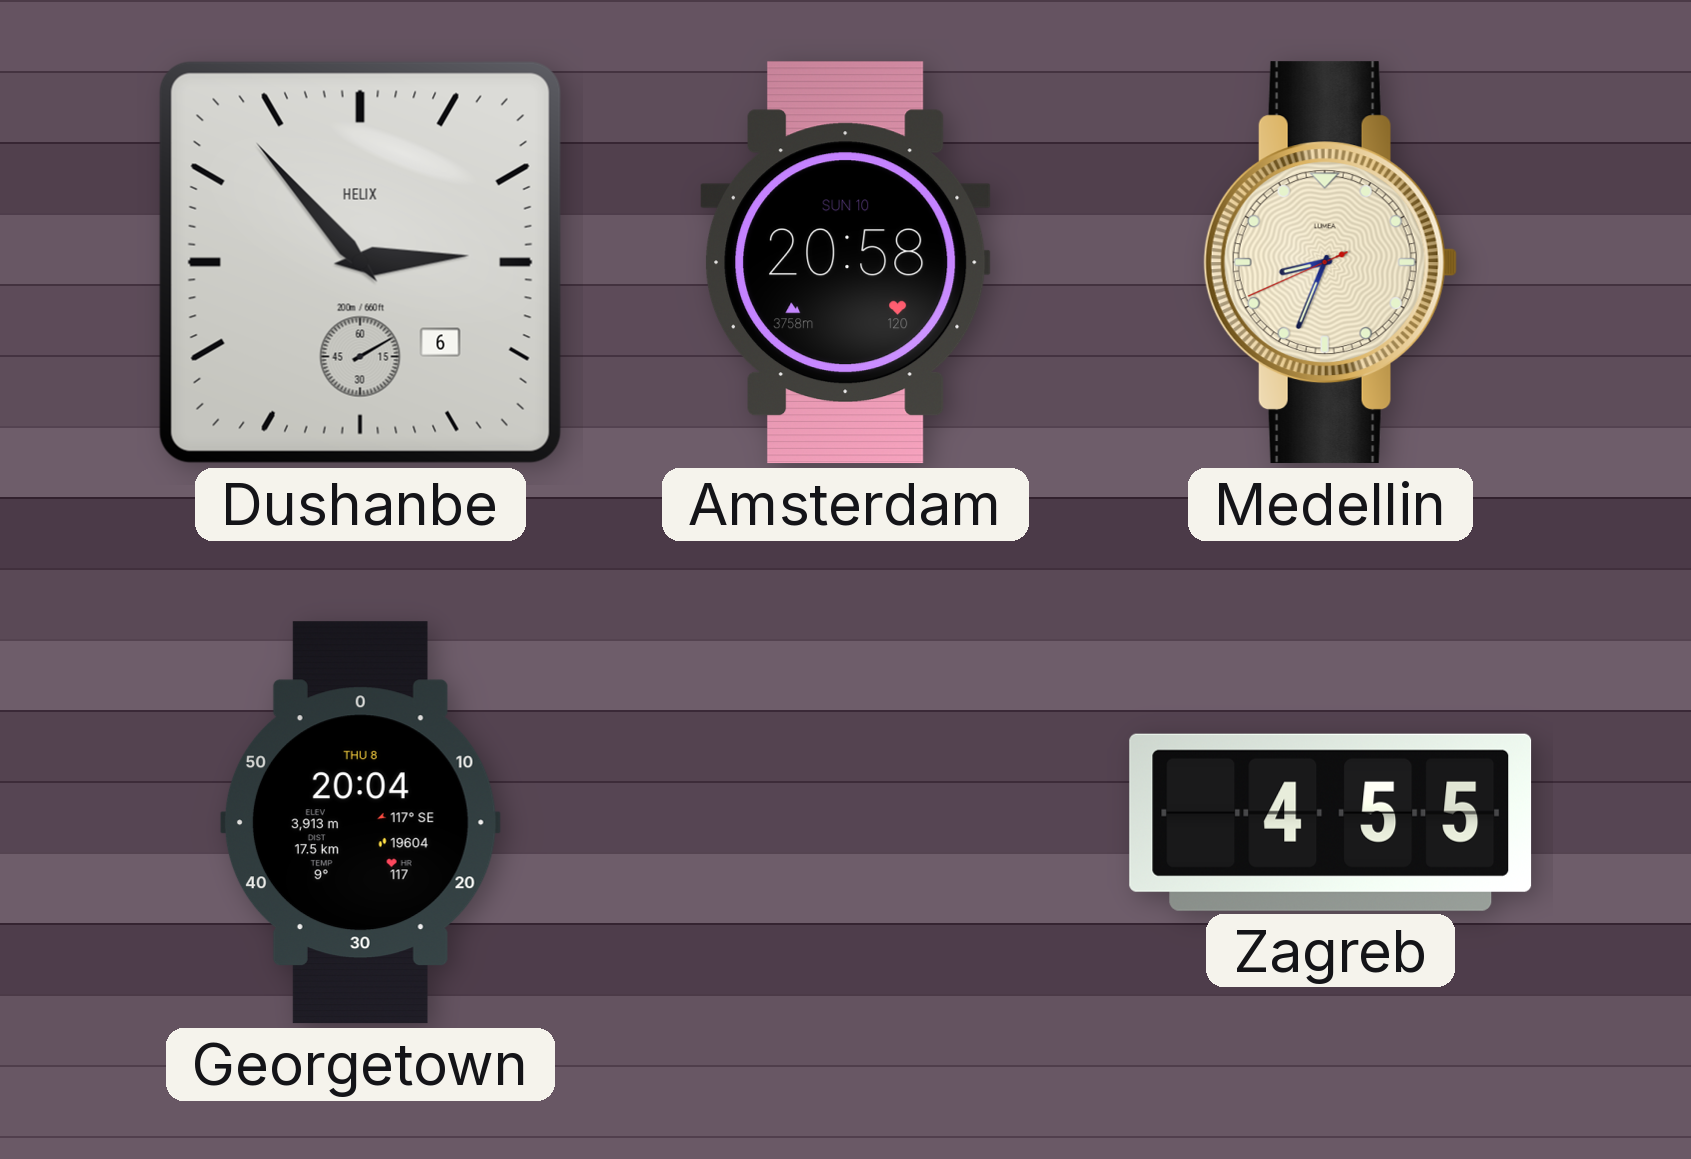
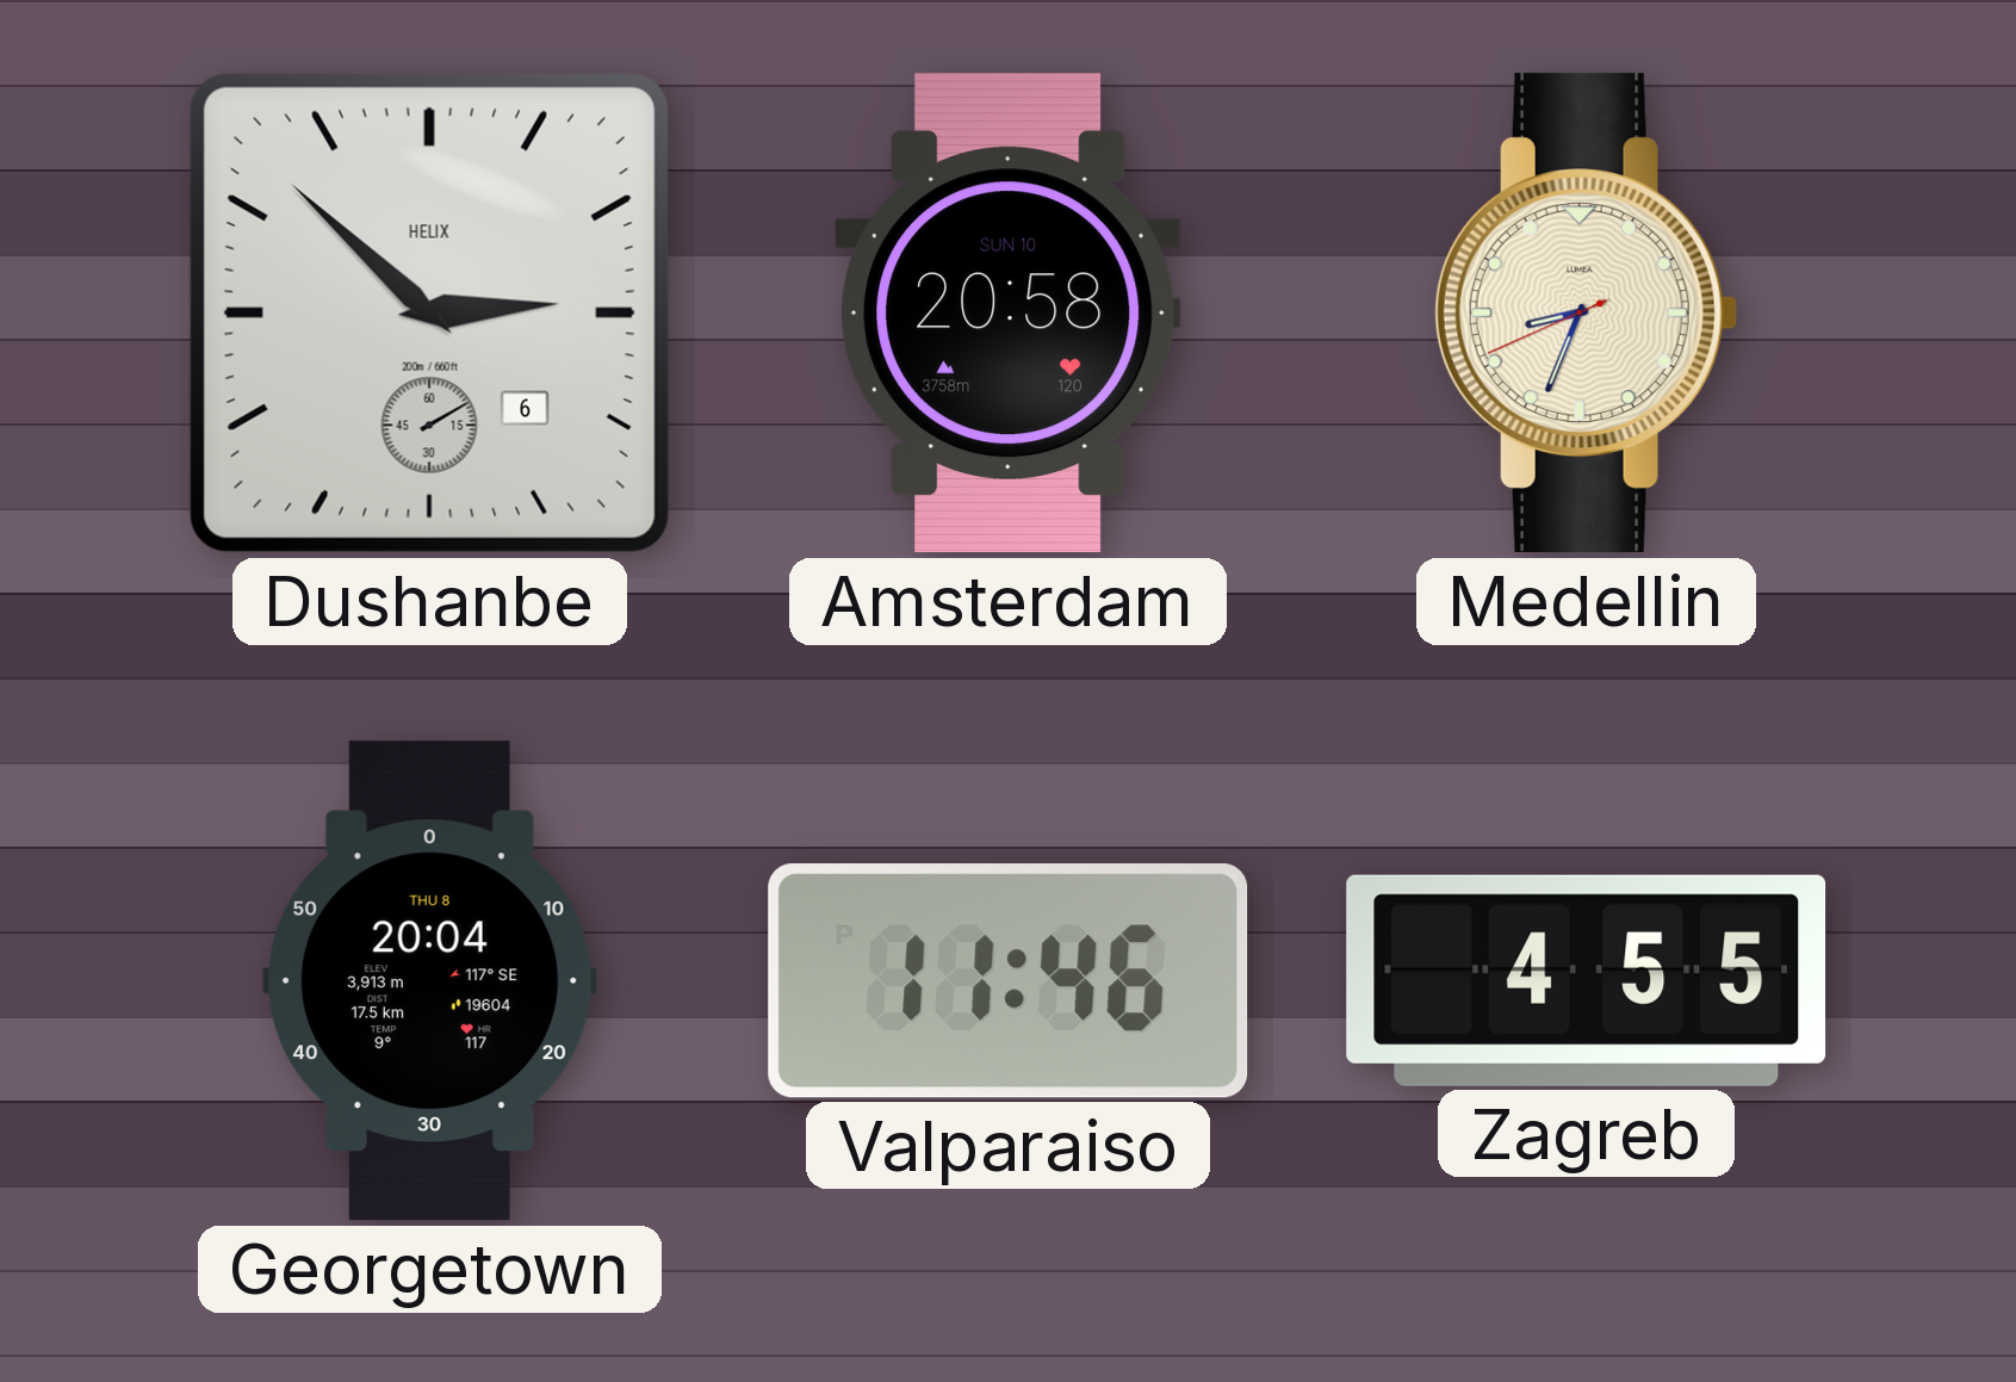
Dushanbe: 2:53 -> 2:52
Valparaiso: none -> 11:46
